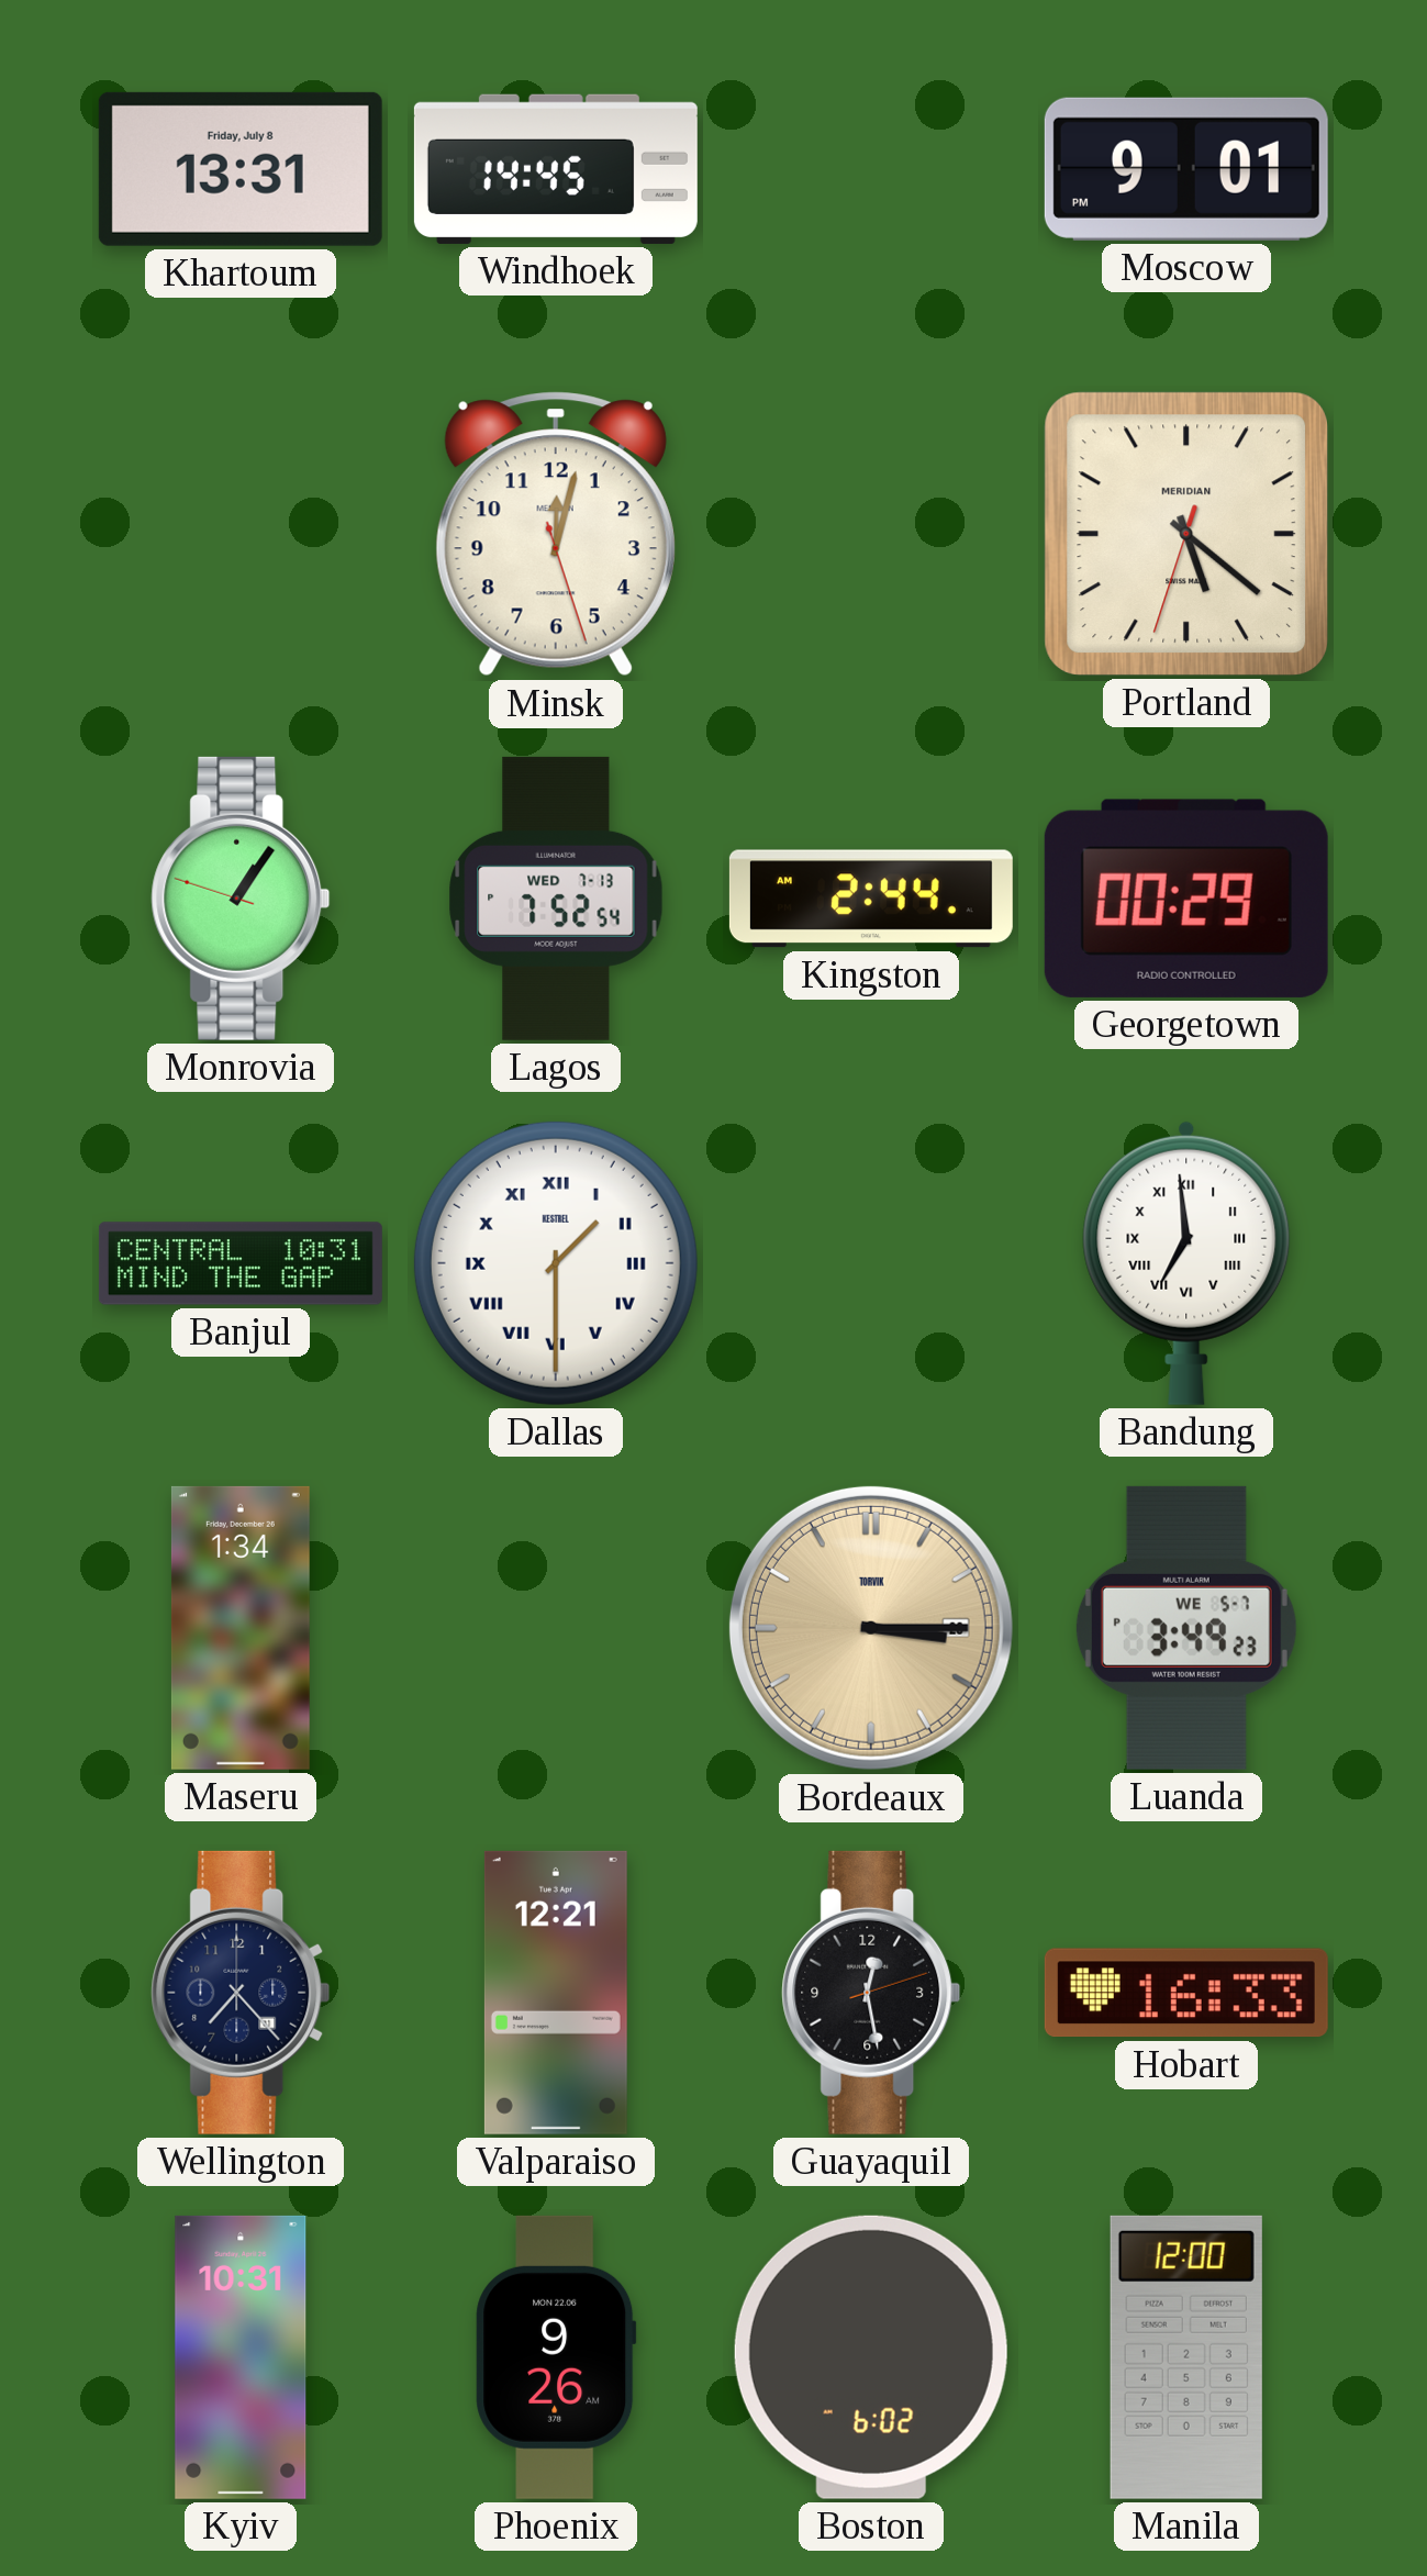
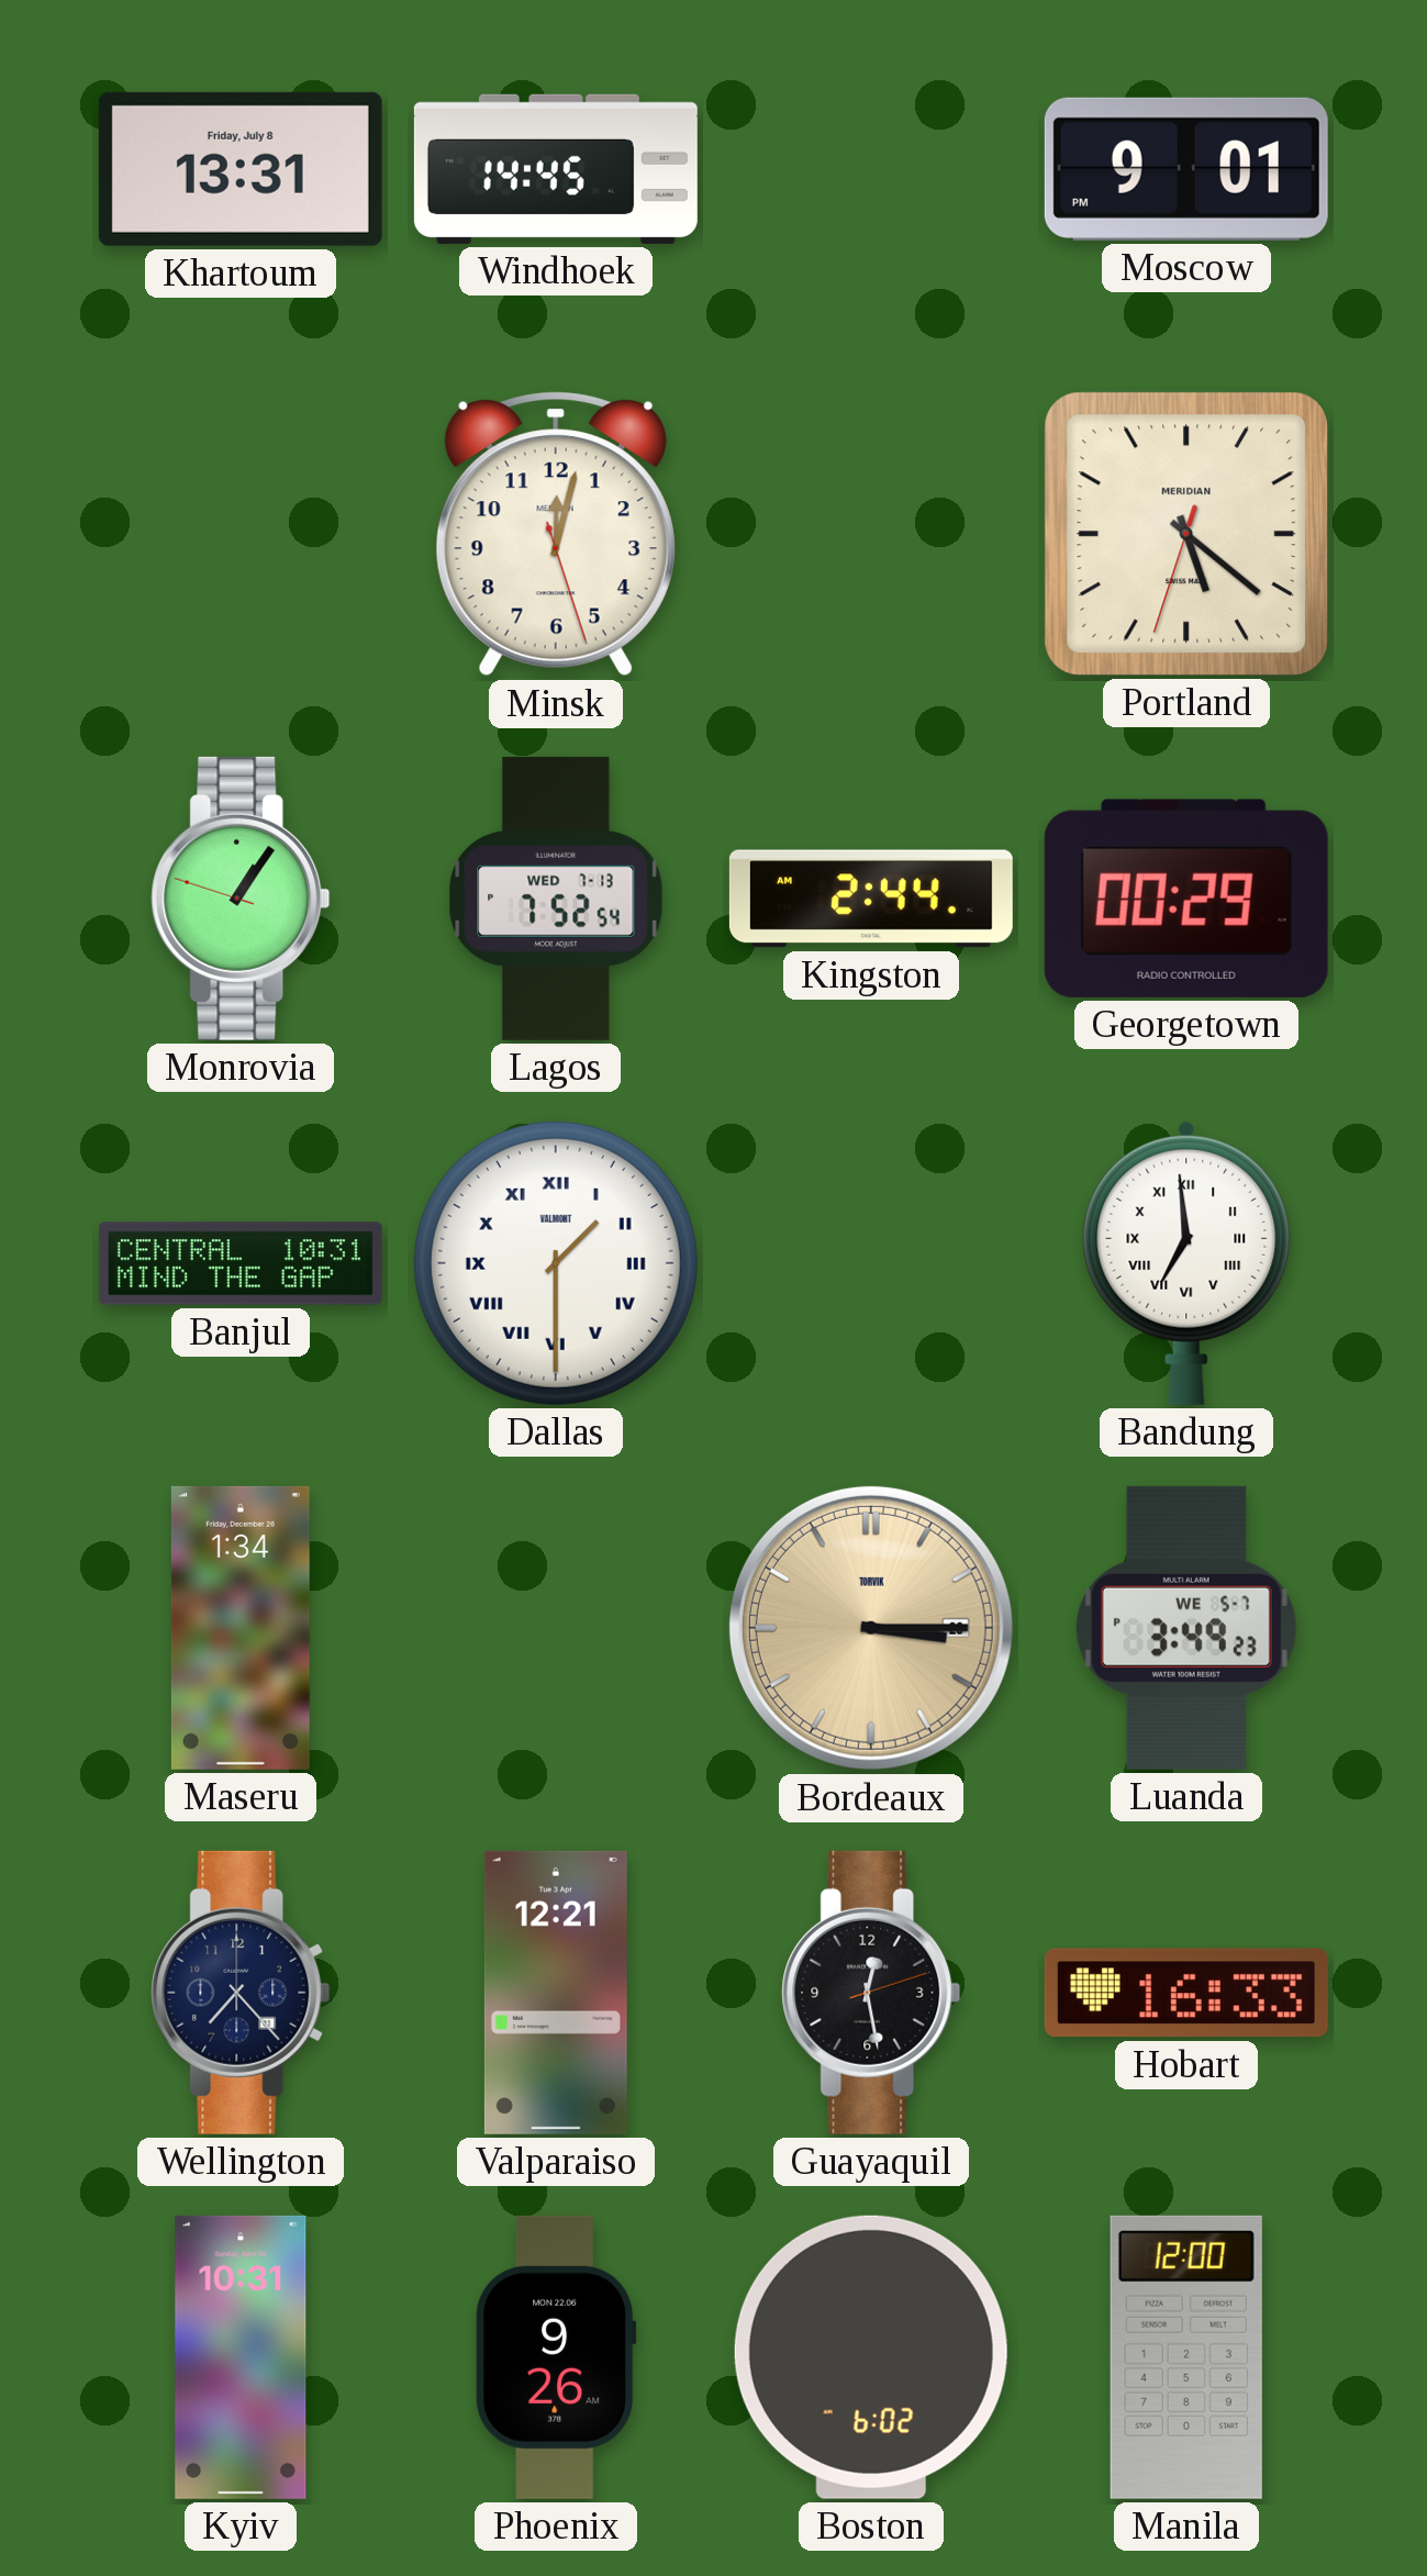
Dallas brand: KESTREL -> VALMONT
